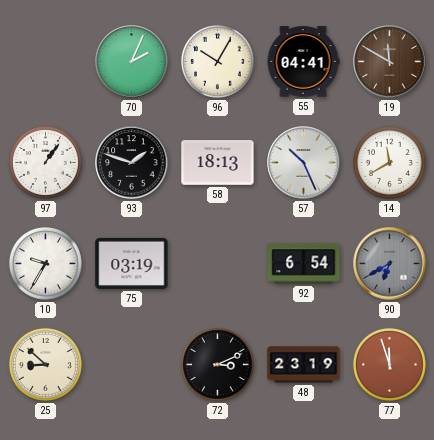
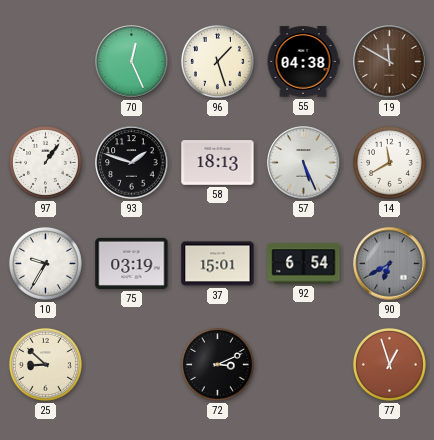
70: 2:04 -> 12:26
96: 10:05 -> 1:27
55: 04:41 -> 04:38
57: 10:26 -> 5:26
37: none -> 15:01
48: 23:19 -> none
77: 11:57 -> 12:57
